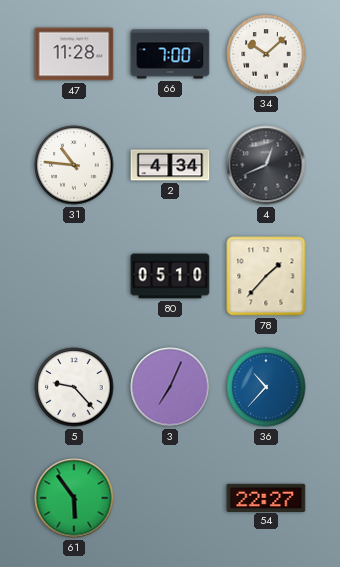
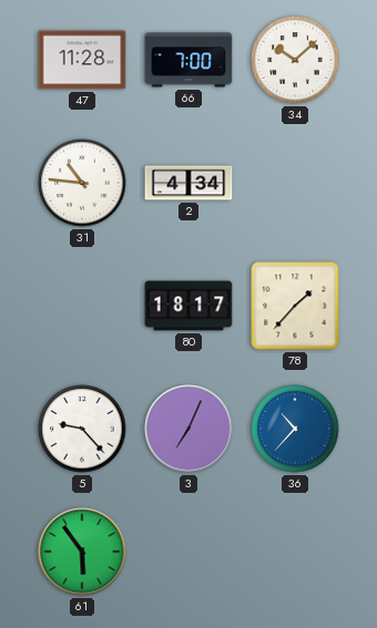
4: 12:41 -> none
80: 05:10 -> 18:17
54: 22:27 -> none
